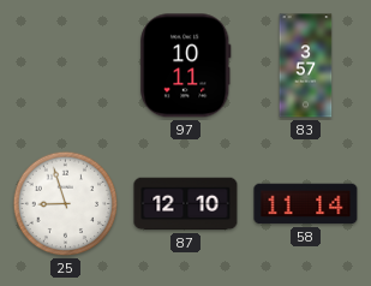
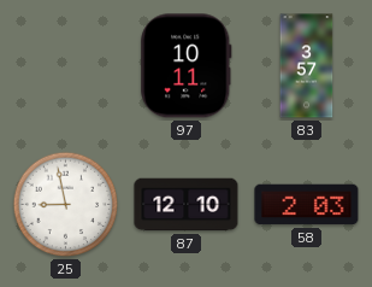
25: 8:57 -> 8:58
58: 11:14 -> 2:03
